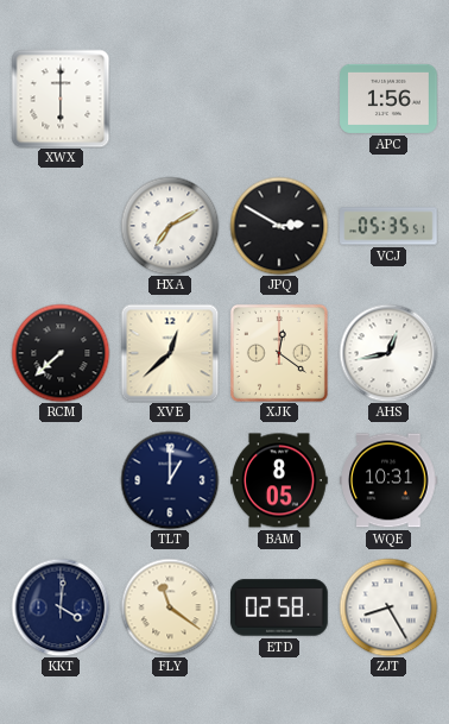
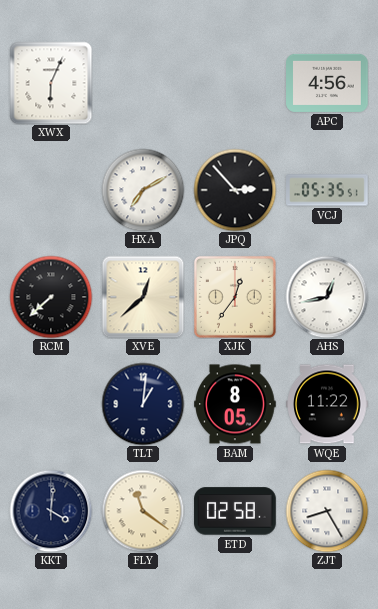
XWX: 6:00 -> 6:04
APC: 1:56 -> 4:56
JPQ: 2:50 -> 2:53
XJK: 12:21 -> 12:36
TLT: 1:00 -> 1:01
WQE: 10:31 -> 11:22
